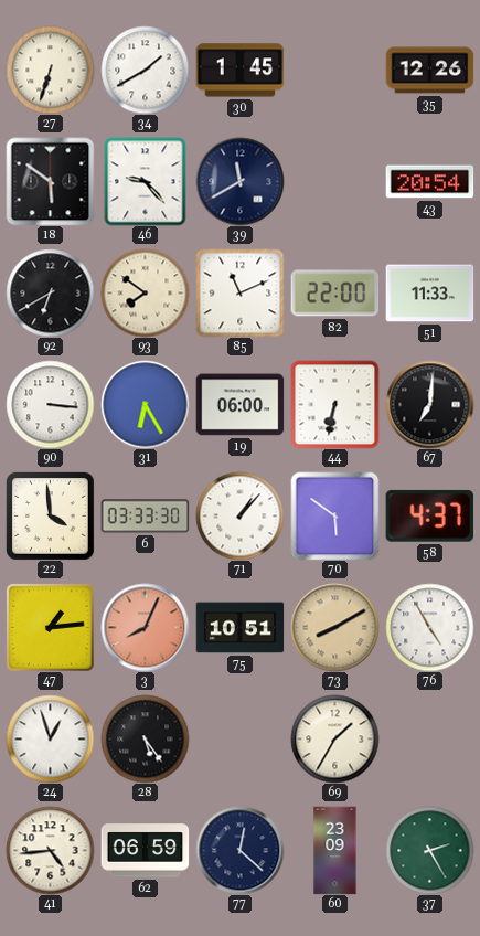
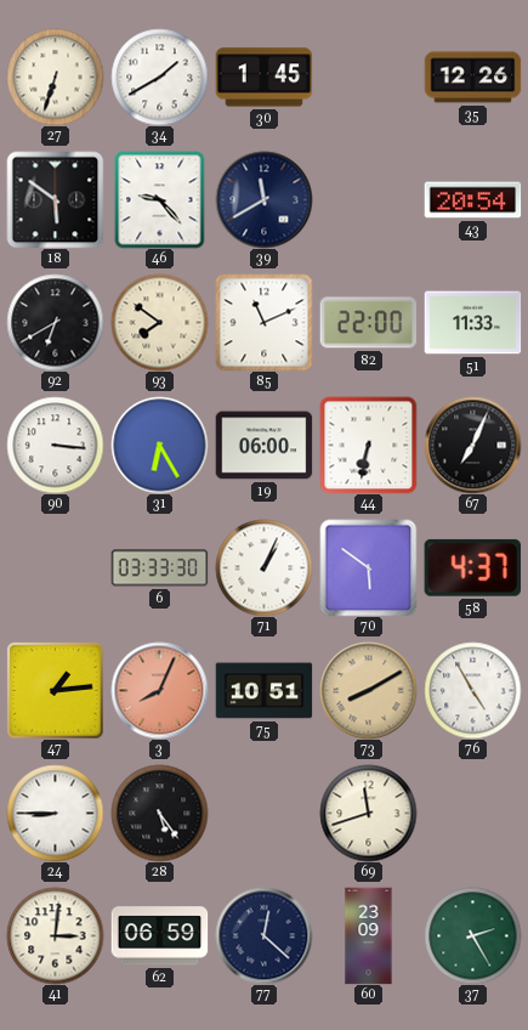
67: 7:01 -> 7:04
22: 3:59 -> none
71: 1:07 -> 1:04
24: 12:57 -> 8:45
69: 1:35 -> 11:42
41: 4:44 -> 3:01
